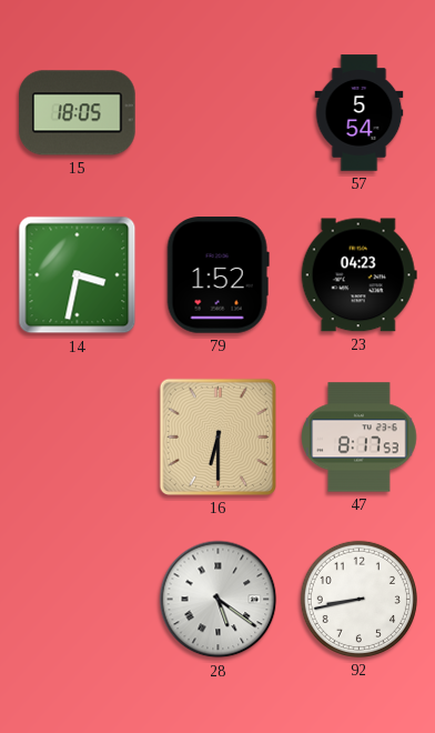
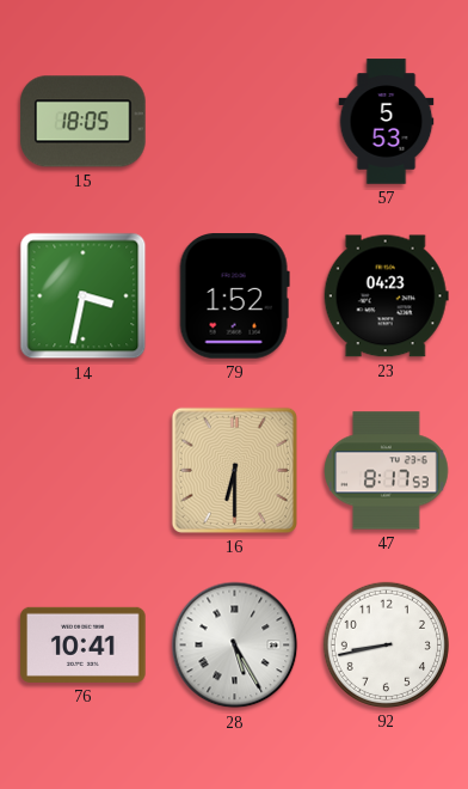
57: 5:54 -> 5:53
76: none -> 10:41
28: 5:21 -> 5:25
